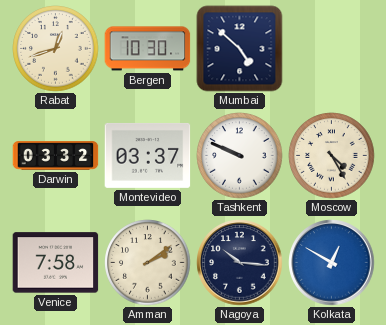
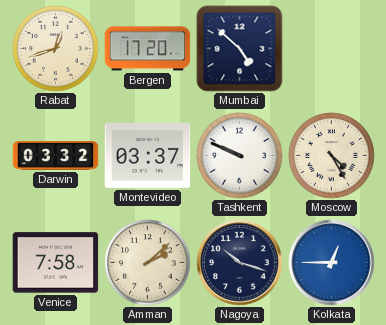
Bergen: 10:30 -> 17:20
Amman: 2:09 -> 2:08
Nagoya: 10:16 -> 10:18
Kolkata: 12:50 -> 12:45
